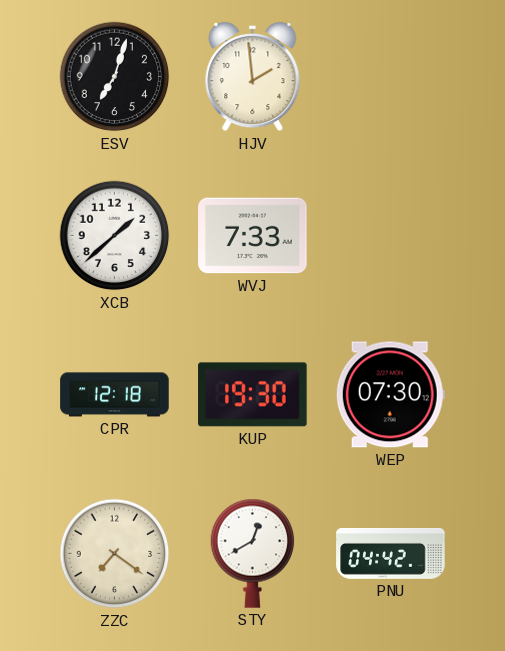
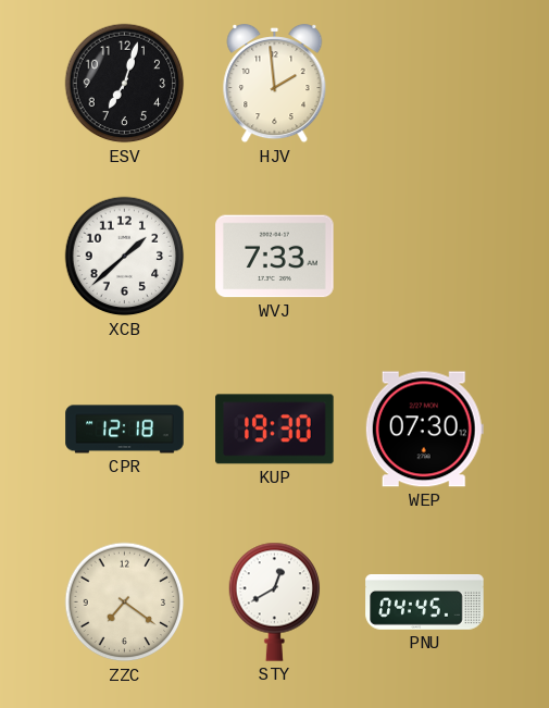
PNU: 04:42 -> 04:45
